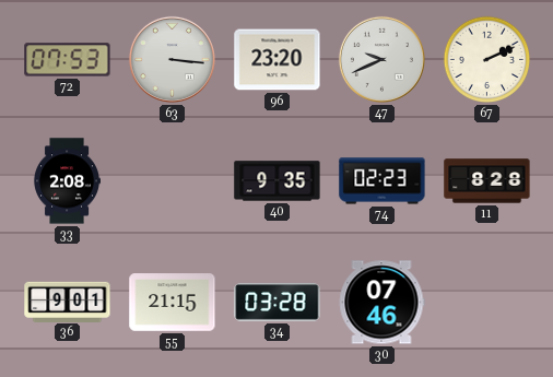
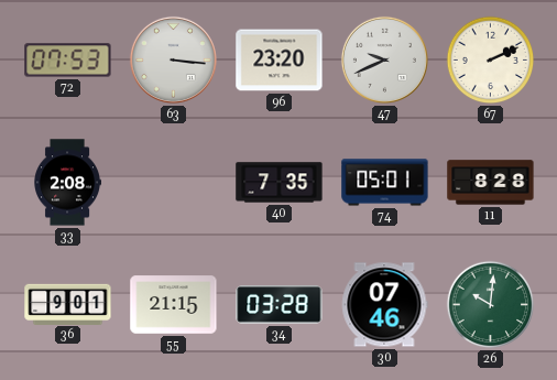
40: 9:35 -> 7:35
74: 02:23 -> 05:01
26: none -> 10:01
